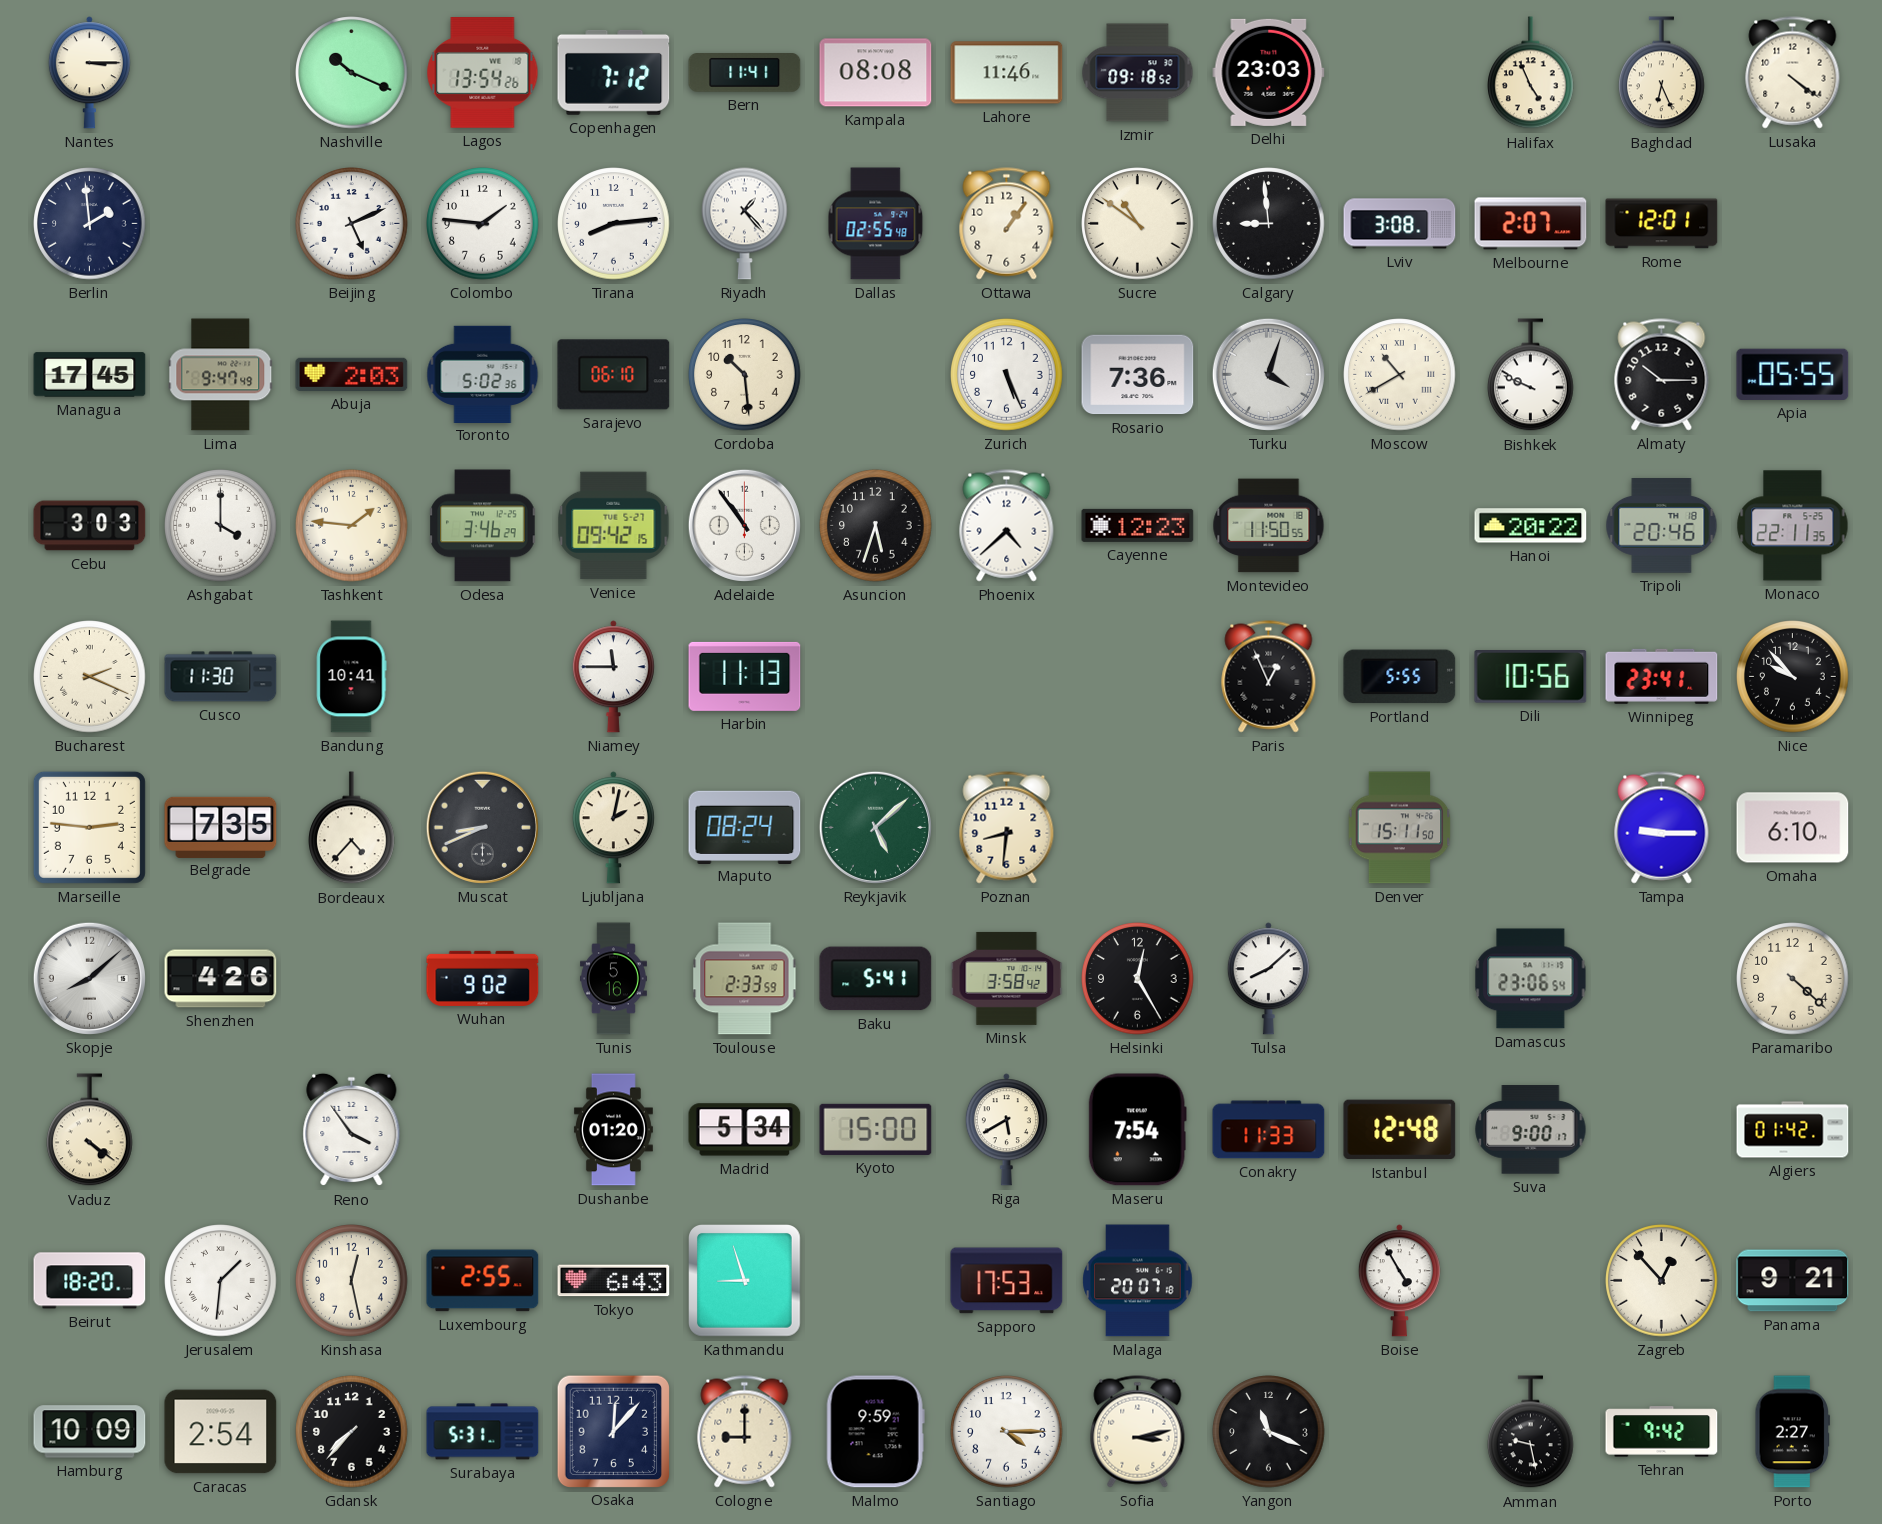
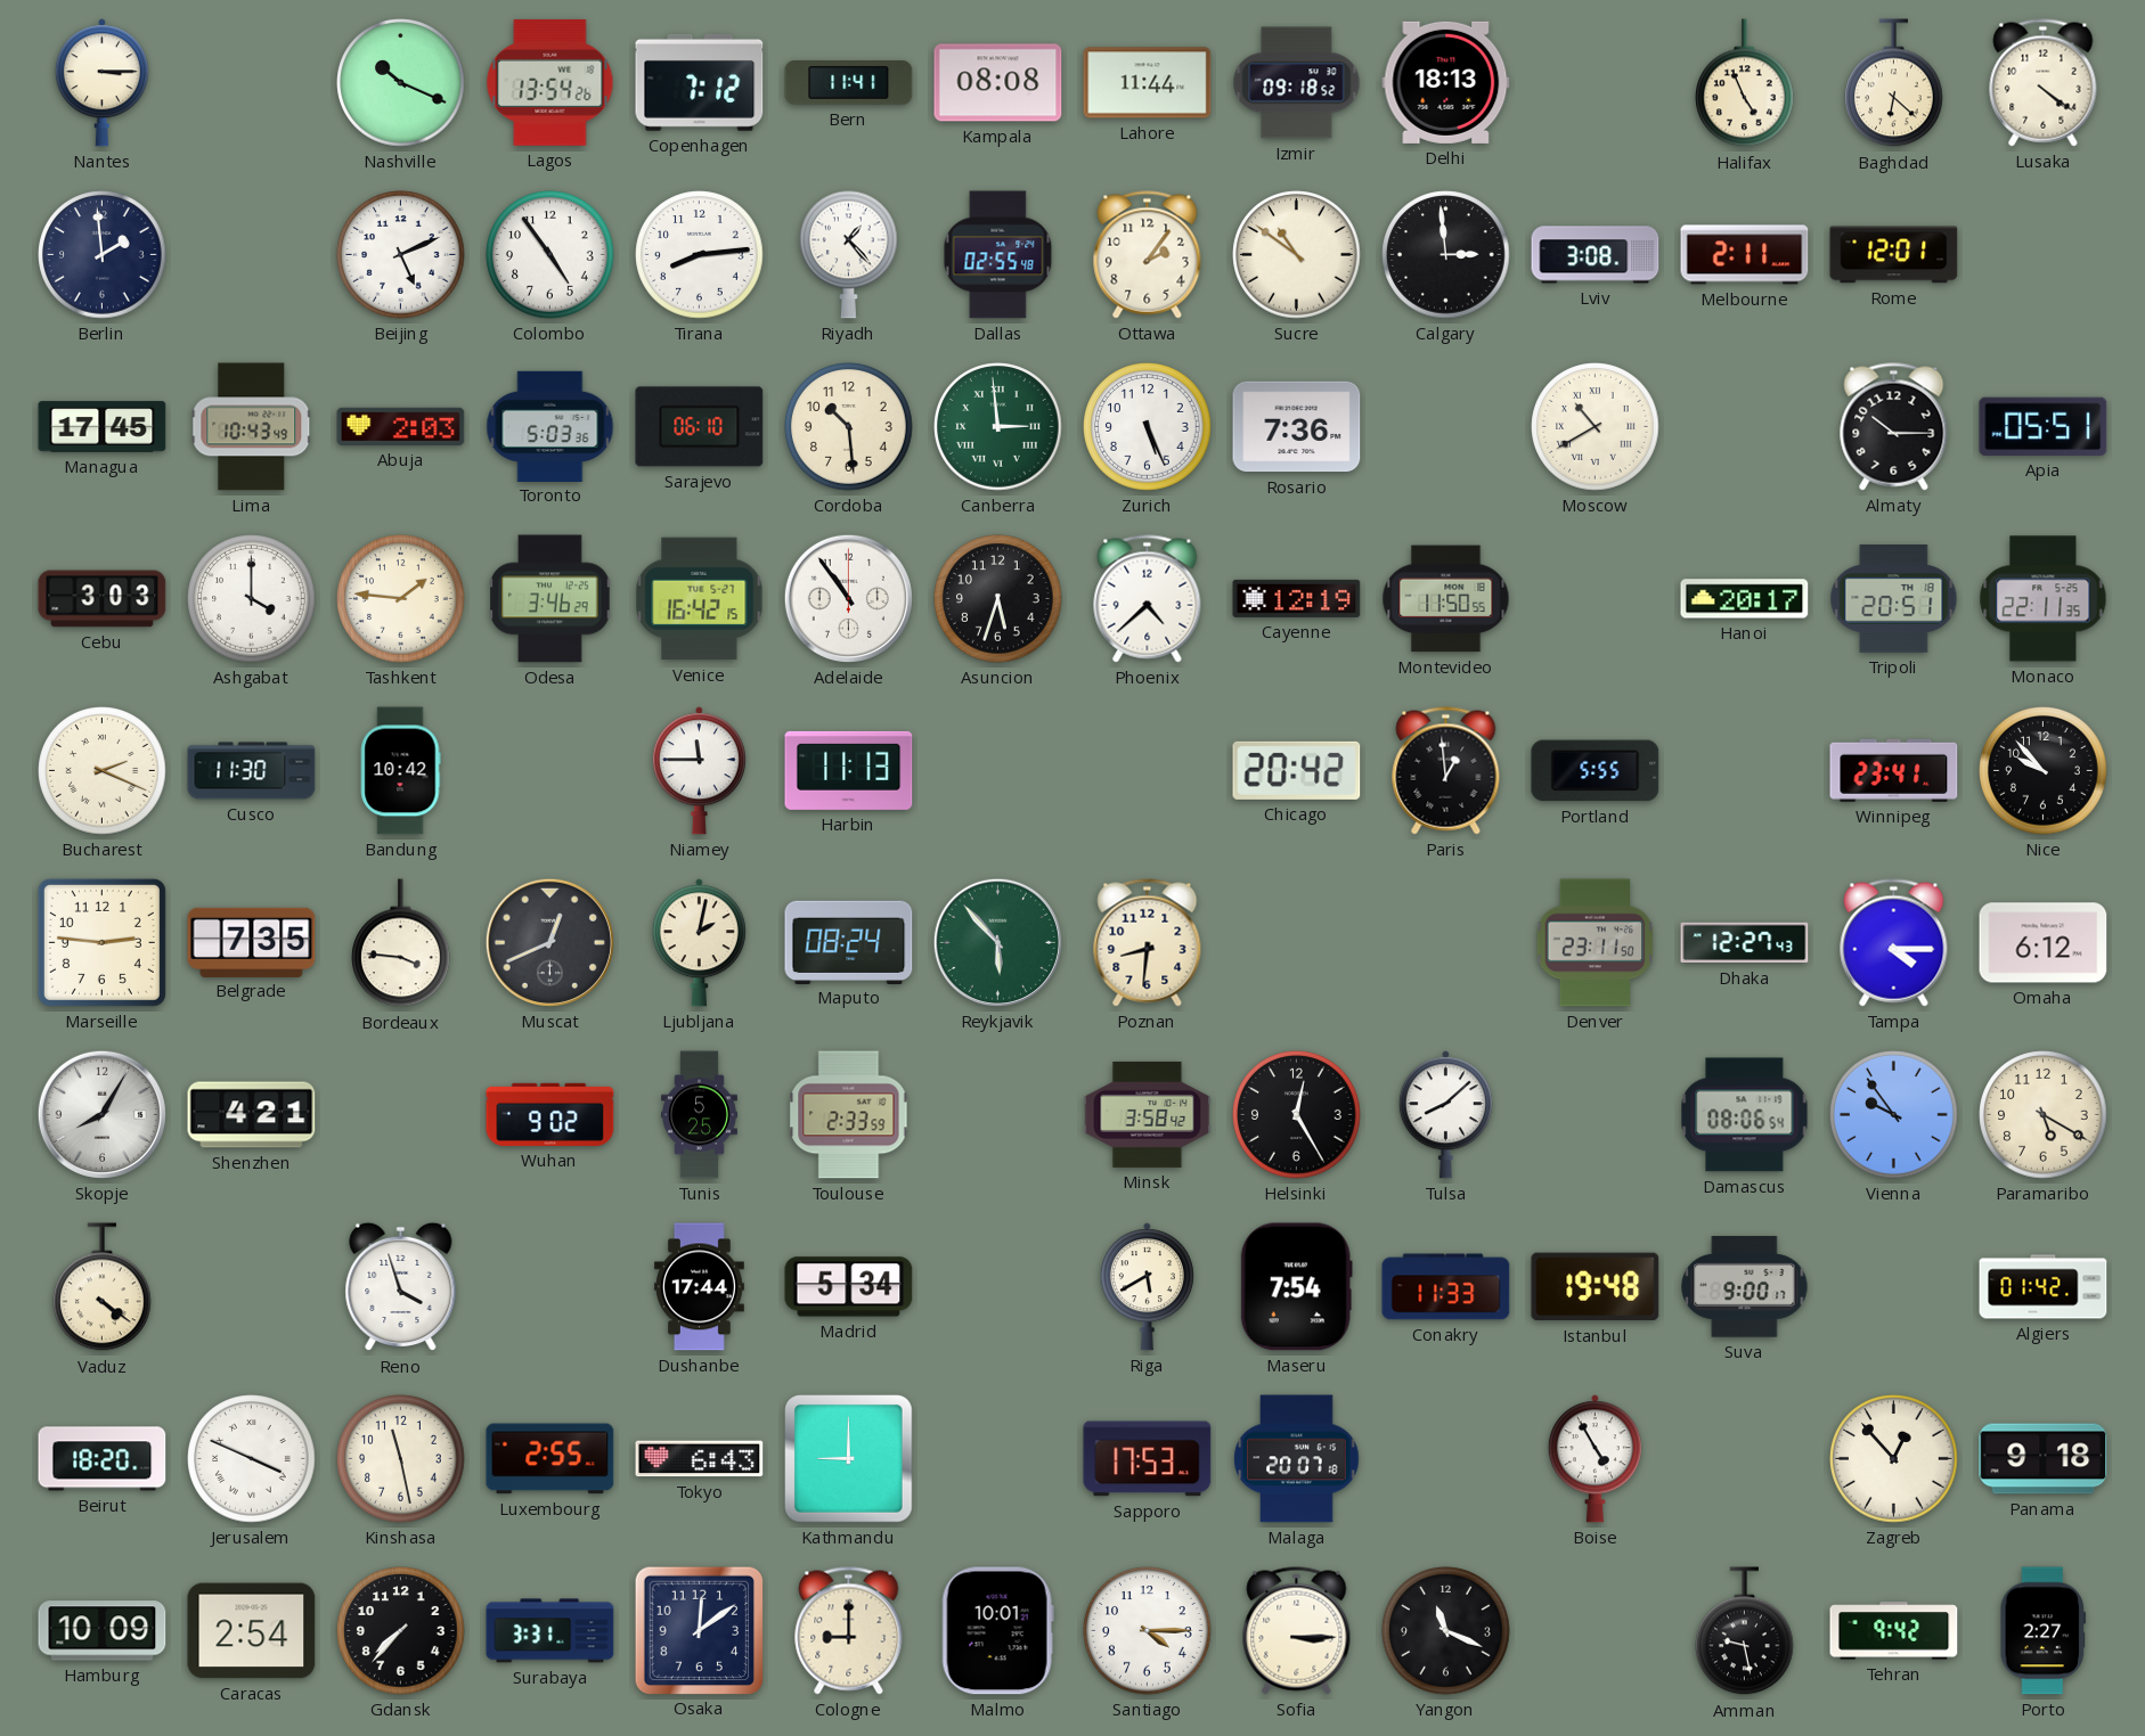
Lahore: 11:46 -> 11:44
Delhi: 23:03 -> 18:13
Baghdad: 6:26 -> 6:22
Colombo: 1:46 -> 4:54
Ottawa: 1:06 -> 2:06
Calgary: 8:59 -> 2:59
Melbourne: 2:07 -> 2:11
Lima: 9:47 -> 10:43
Toronto: 5:02 -> 5:03
Canberra: none -> 2:59
Turku: 4:03 -> none
Bishkek: 9:49 -> none
Apia: 05:55 -> 05:51
Venice: 09:42 -> 16:42
Cayenne: 12:23 -> 12:19
Hanoi: 20:22 -> 20:17
Tripoli: 20:46 -> 20:51
Bandung: 10:41 -> 10:42
Chicago: none -> 20:42
Paris: 12:56 -> 12:59
Dili: 10:56 -> none
Bordeaux: 4:37 -> 3:46
Muscat: 8:41 -> 12:41
Reykjavik: 5:08 -> 5:53
Denver: 15:11 -> 23:11
Dhaka: none -> 12:27
Tampa: 9:15 -> 4:15
Omaha: 6:10 -> 6:12
Skopje: 8:08 -> 8:05
Shenzhen: 4:26 -> 4:21
Tunis: 5:16 -> 5:25
Baku: 5:41 -> none
Damascus: 23:06 -> 08:06
Vienna: none -> 9:54
Paramaribo: 4:22 -> 5:20
Reno: 3:54 -> 3:57
Dushanbe: 01:20 -> 17:44
Kyoto: 15:00 -> none
Istanbul: 12:48 -> 19:48
Jerusalem: 1:31 -> 3:49
Kinshasa: 12:28 -> 11:28
Kathmandu: 8:57 -> 9:00
Panama: 9:21 -> 9:18
Surabaya: 5:31 -> 3:31
Osaka: 12:07 -> 12:09
Malmo: 9:59 -> 10:01
Sofia: 3:13 -> 3:15
